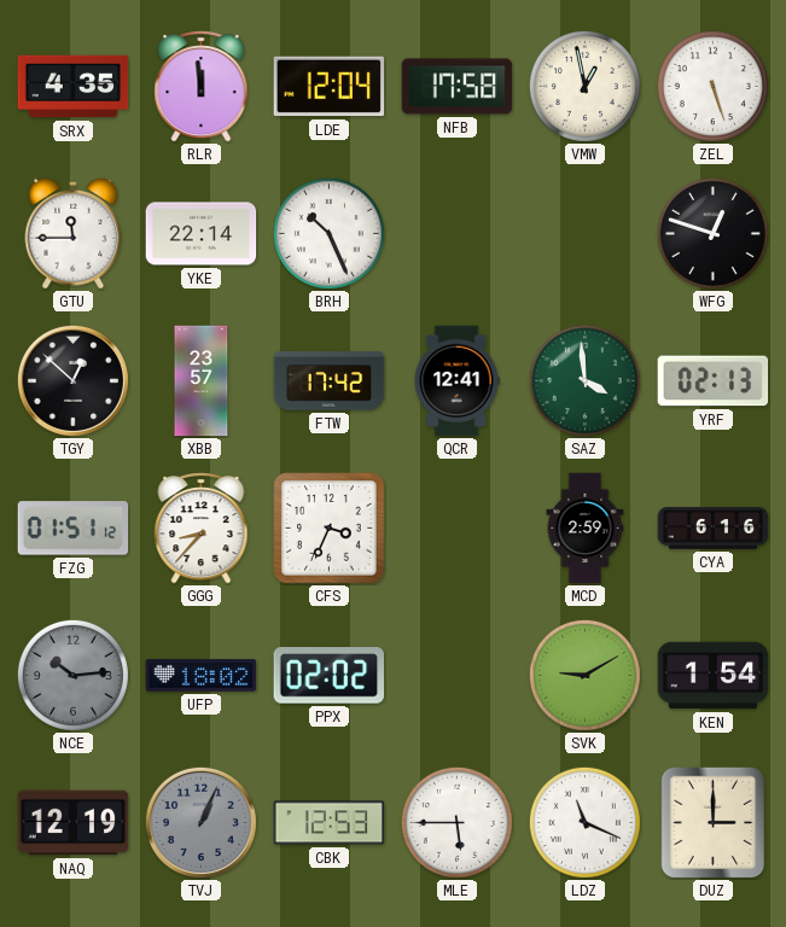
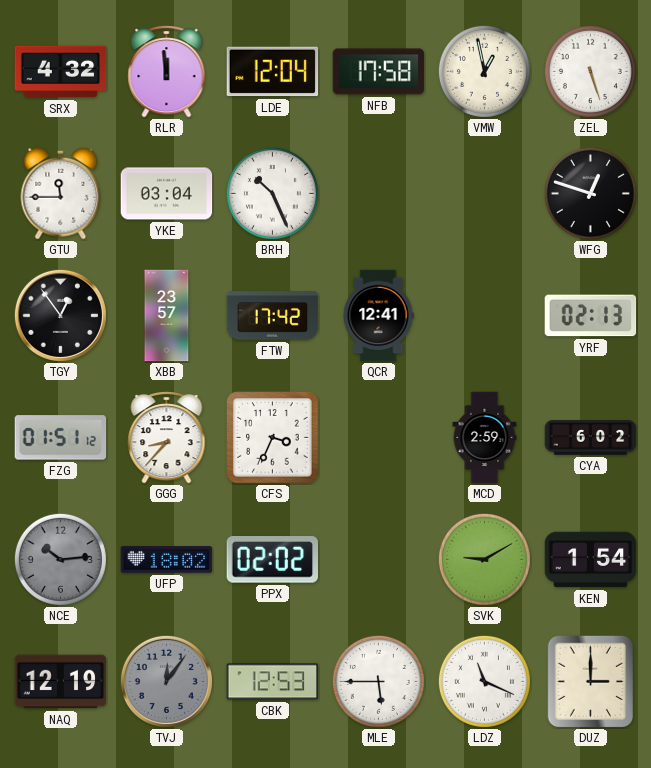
SRX: 4:35 -> 4:32
YKE: 22:14 -> 03:04
TGY: 12:52 -> 12:54
SAZ: 3:59 -> none
CYA: 6:16 -> 6:02
TVJ: 1:04 -> 12:06
